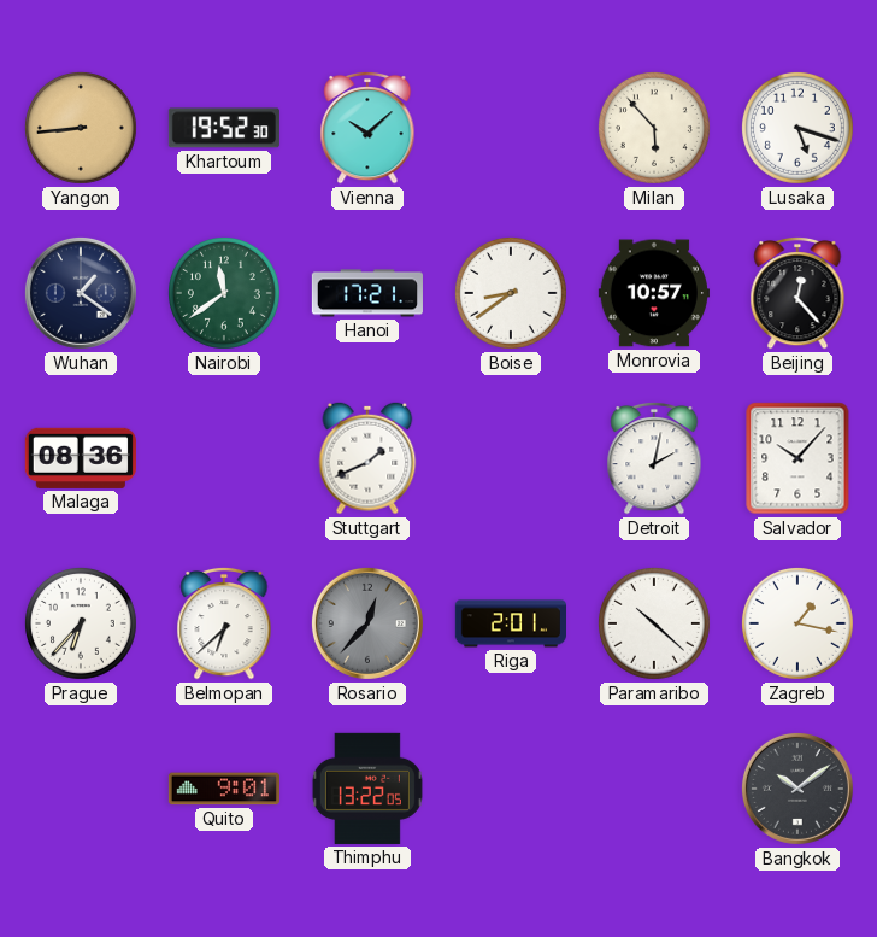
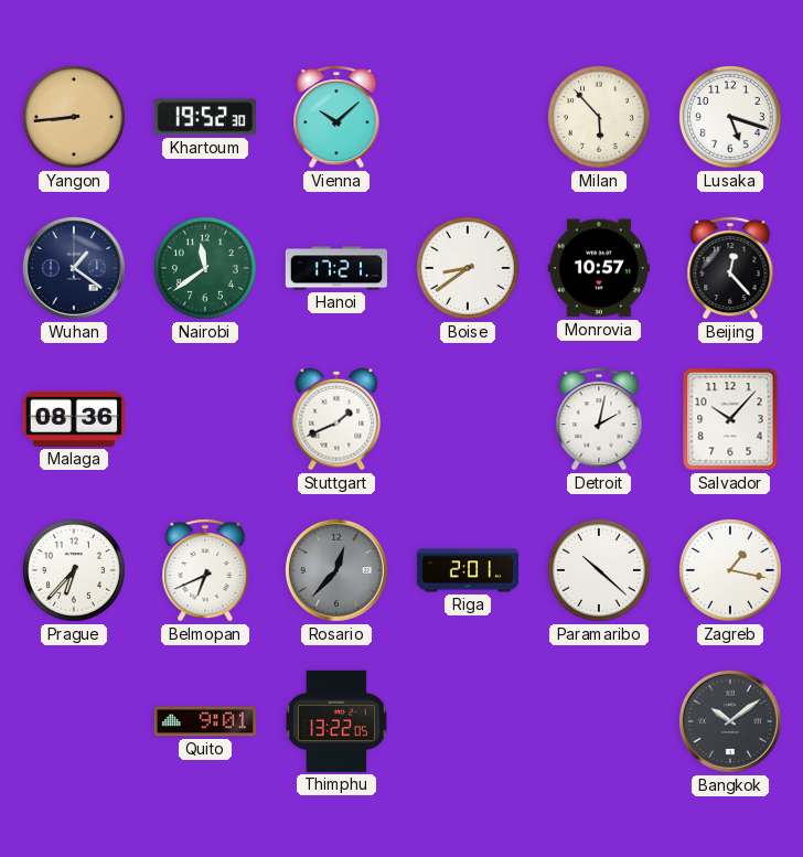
Belmopan: 6:38 -> 6:41
